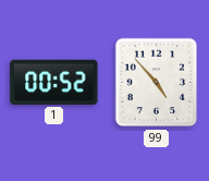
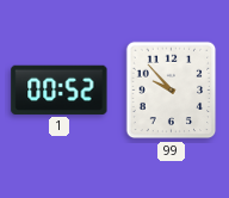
99: 4:53 -> 9:53
